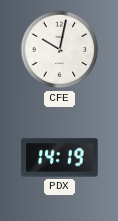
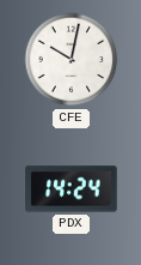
PDX: 14:19 -> 14:24
